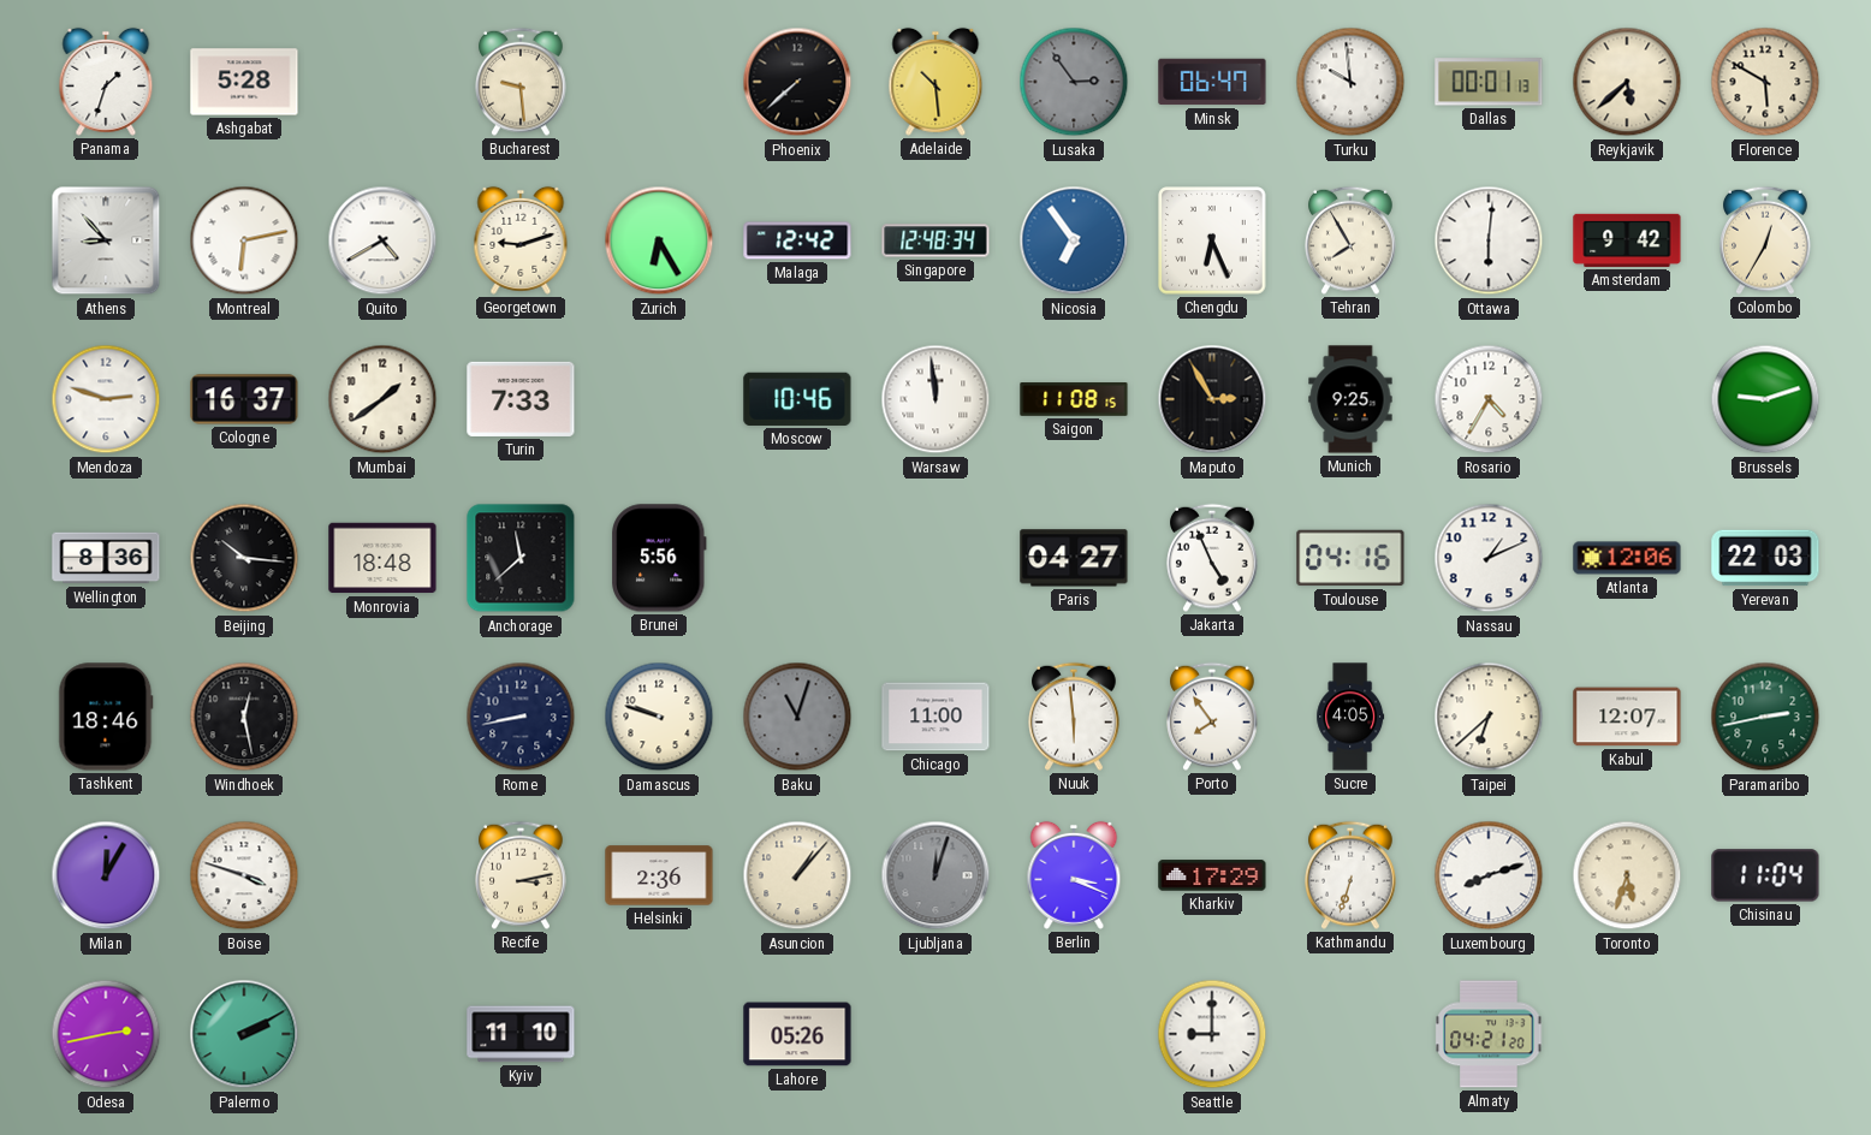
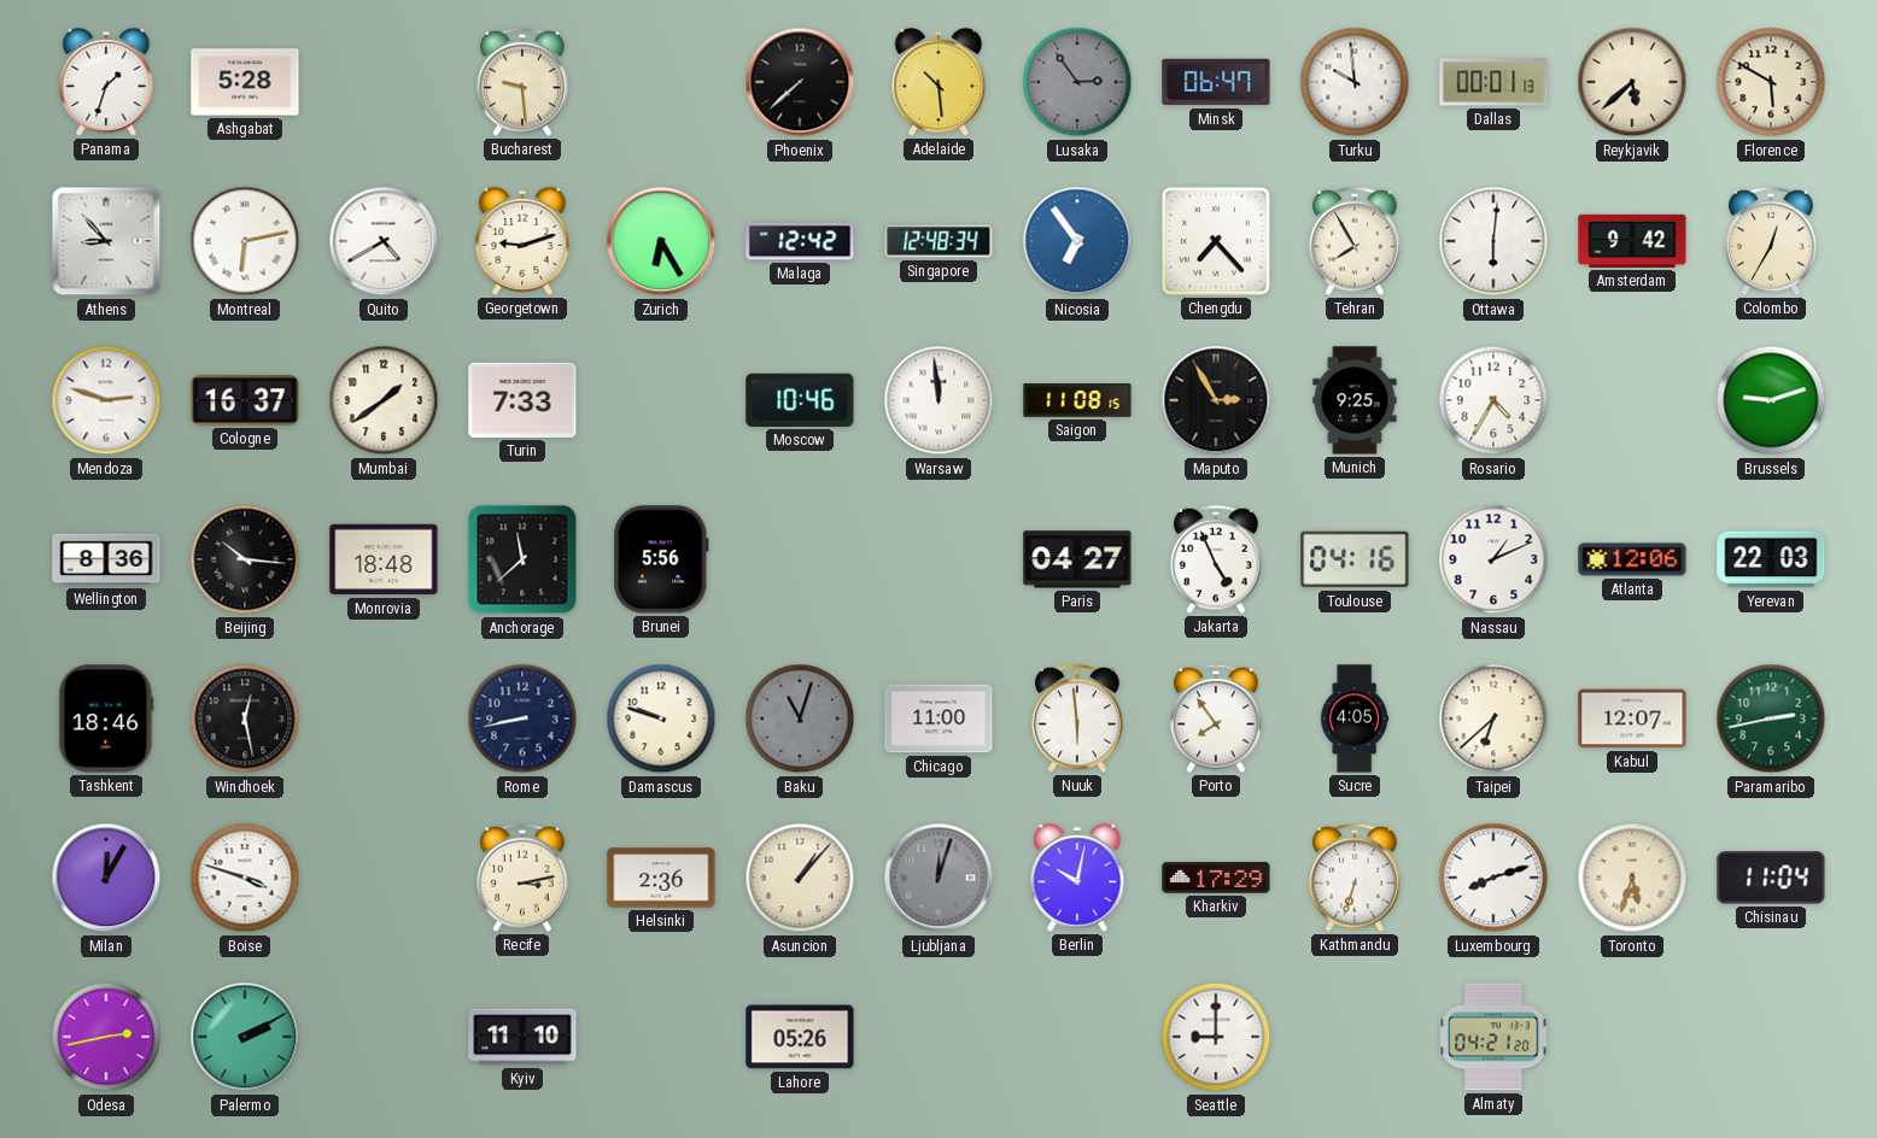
Chengdu: 6:26 -> 7:23
Berlin: 3:19 -> 10:02
